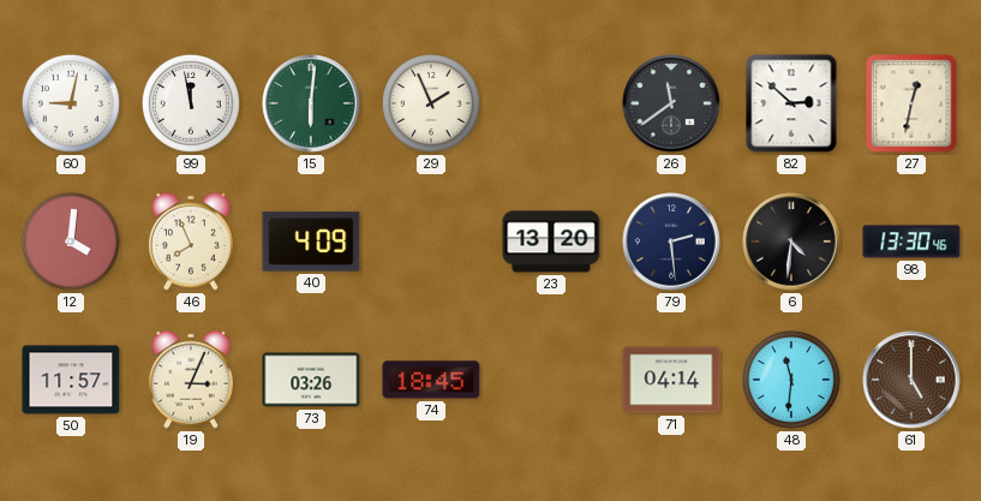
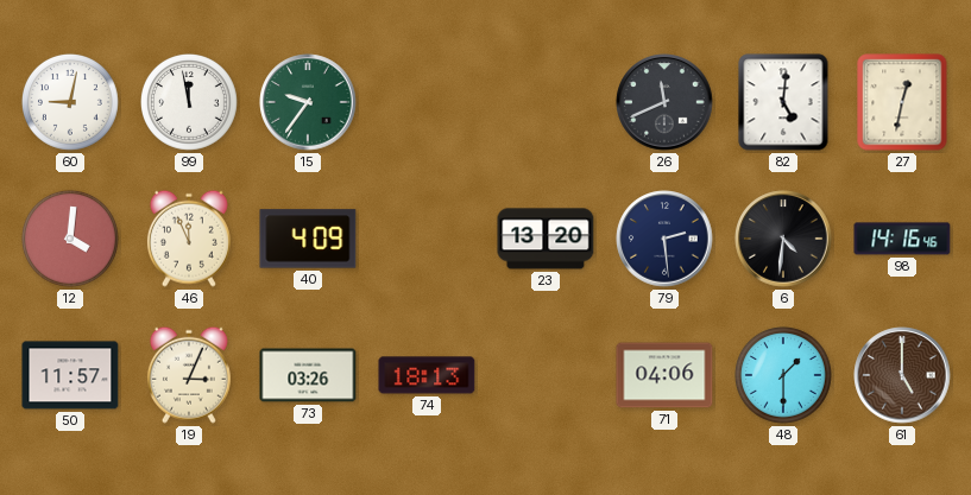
15: 6:01 -> 9:36
29: 1:56 -> none
26: 11:39 -> 11:41
82: 2:52 -> 5:01
46: 7:56 -> 11:56
98: 13:30 -> 14:16
74: 18:45 -> 18:13
71: 04:14 -> 04:06
48: 11:31 -> 1:30
